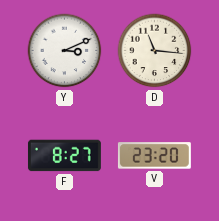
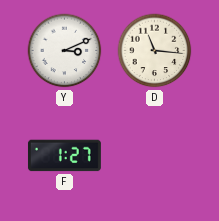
F: 8:27 -> 1:27
V: 23:20 -> none
